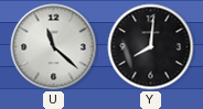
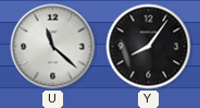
Y: 8:01 -> 8:06
